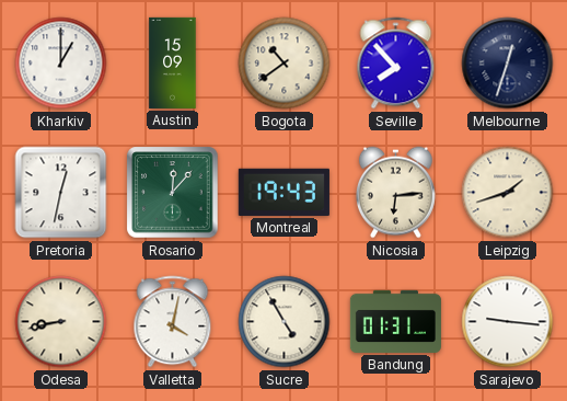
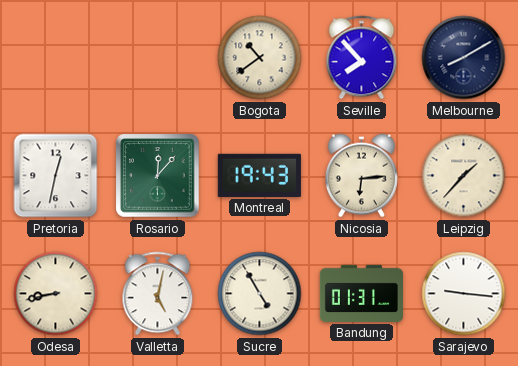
Kharkiv: 1:00 -> none
Austin: 15:09 -> none
Melbourne: 12:33 -> 8:10
Leipzig: 1:42 -> 1:37
Valletta: 4:02 -> 5:02
